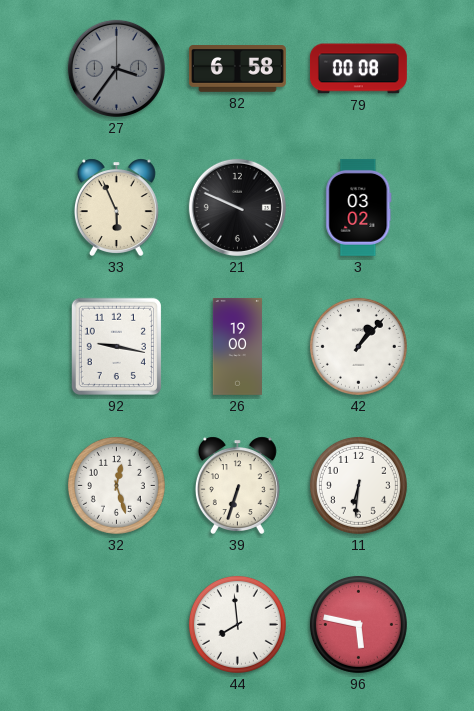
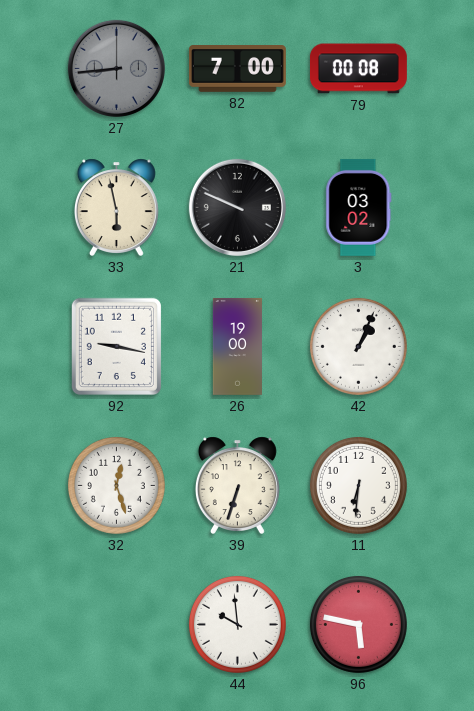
27: 3:36 -> 8:44
82: 6:58 -> 7:00
33: 5:56 -> 5:58
42: 1:07 -> 1:04
44: 7:59 -> 9:59
